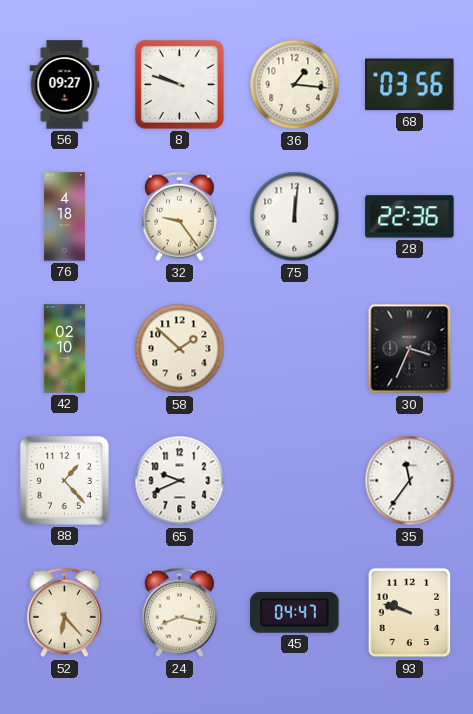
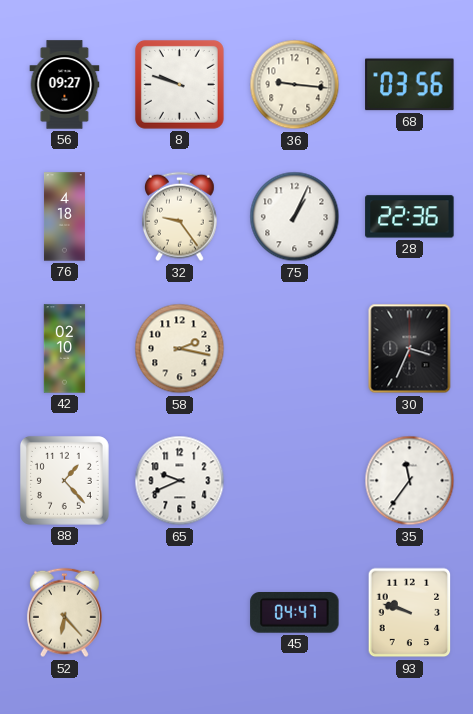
36: 1:16 -> 9:16
75: 12:01 -> 1:04
58: 1:52 -> 2:17
24: 8:17 -> none
